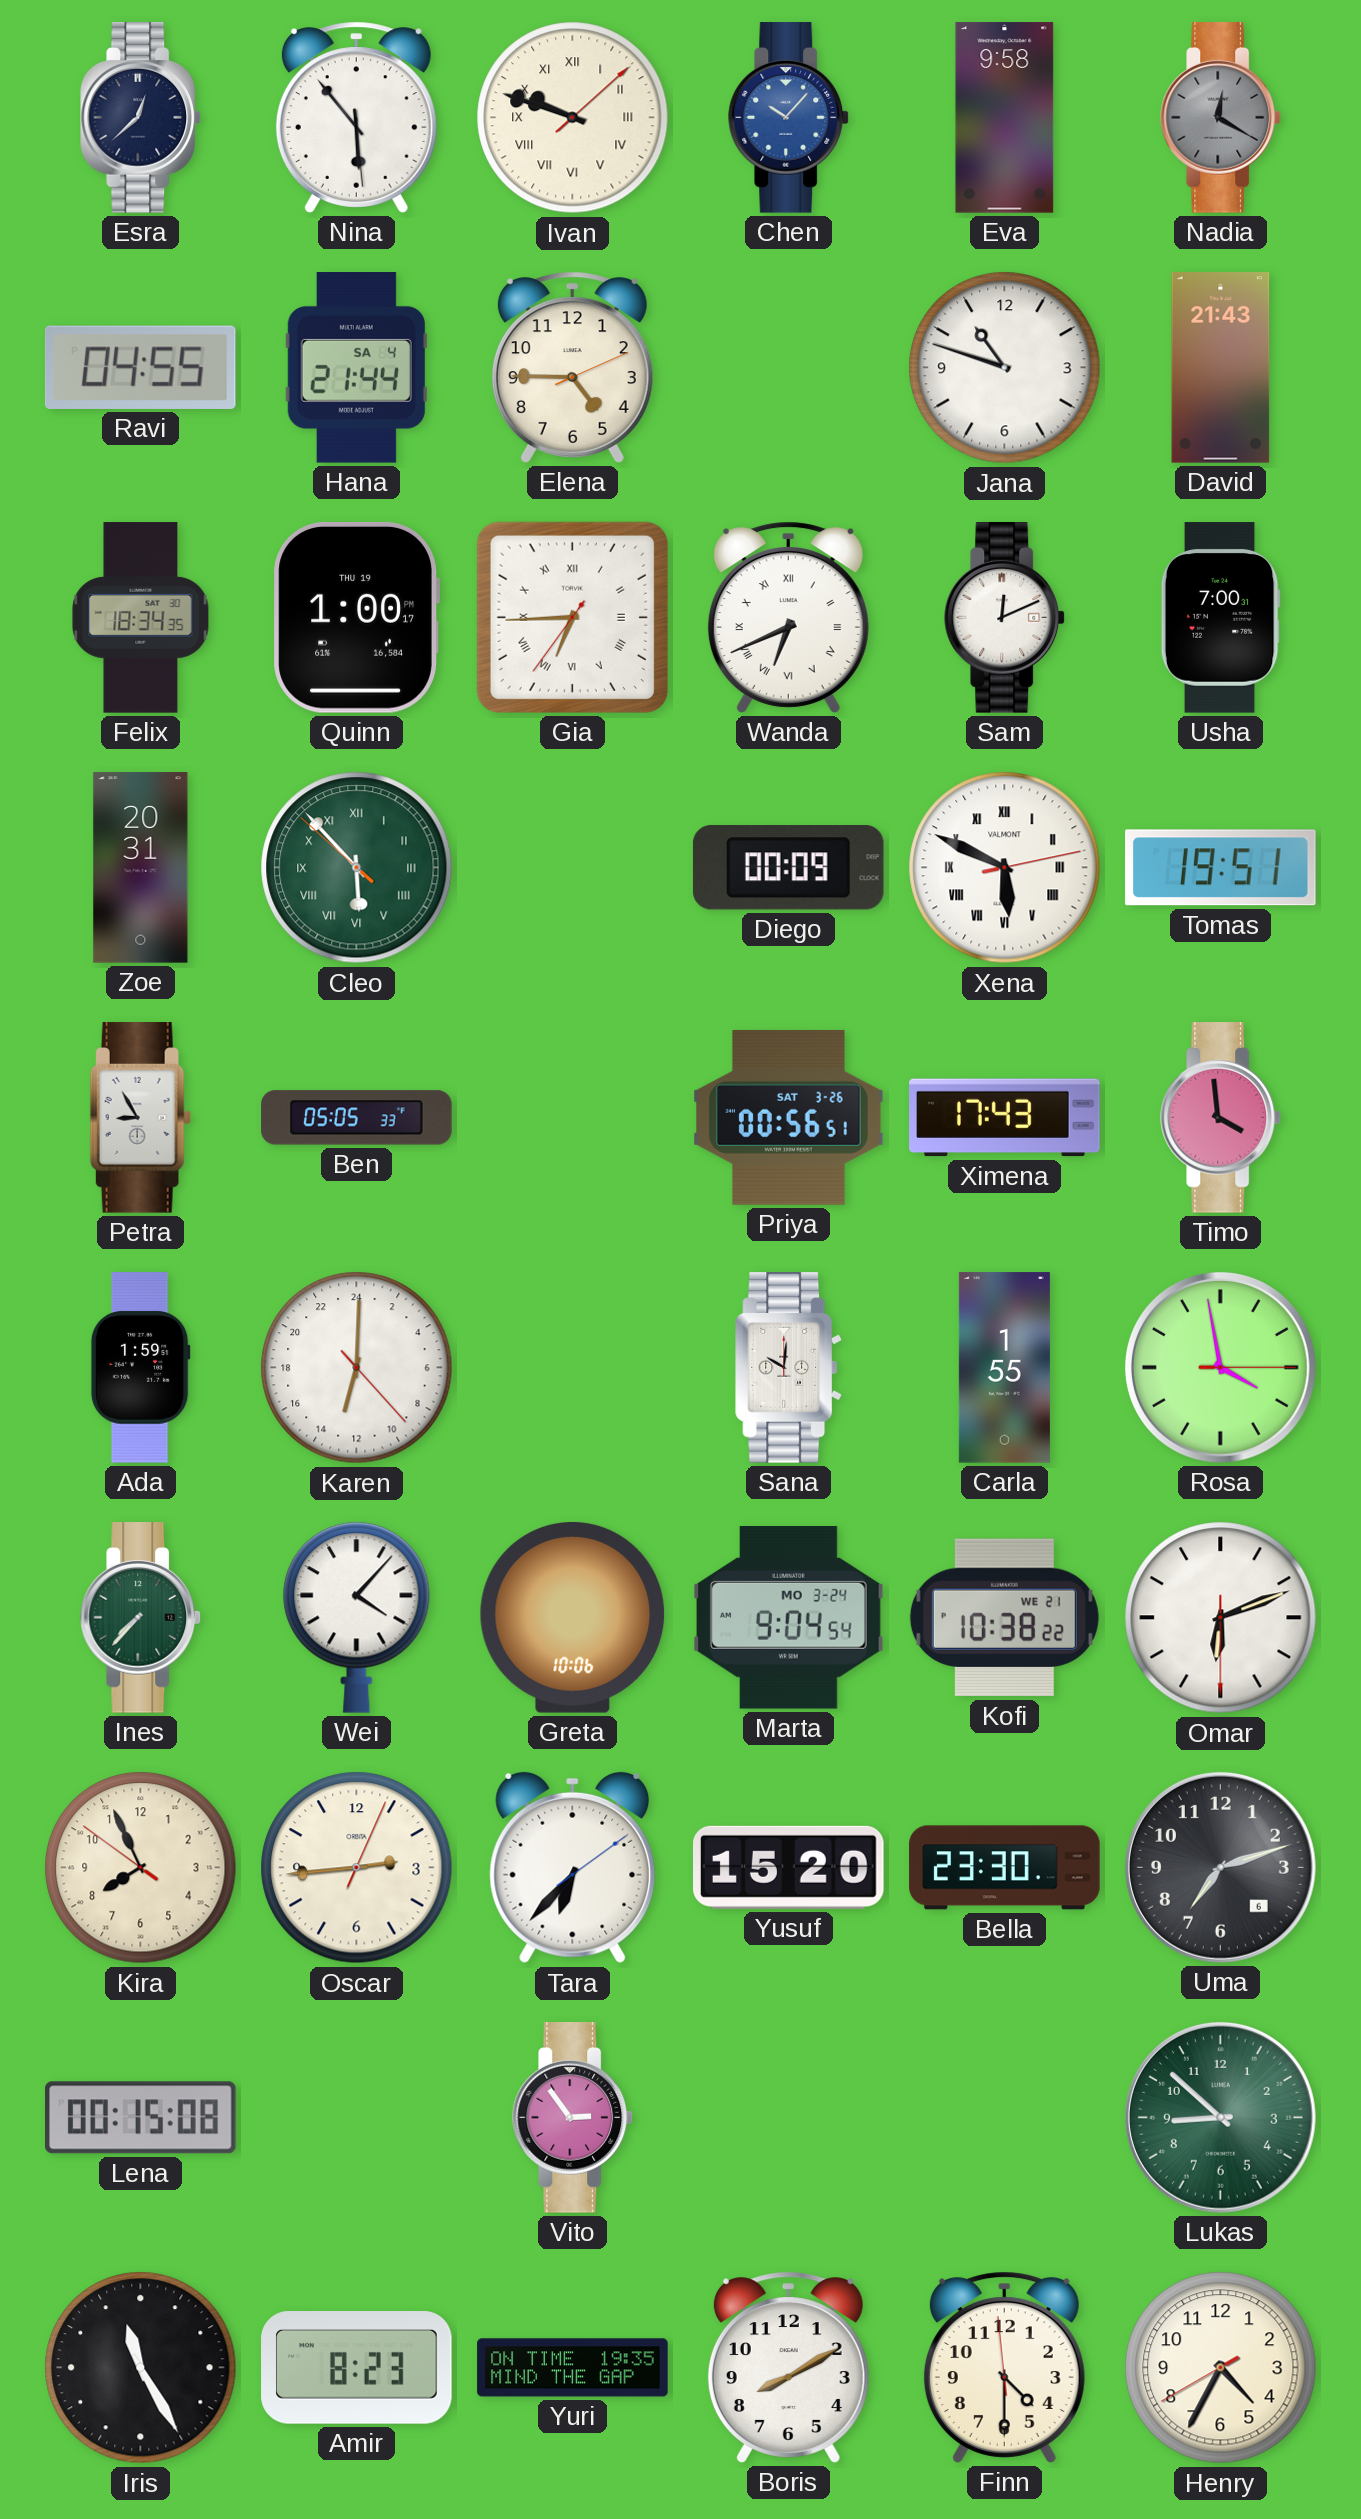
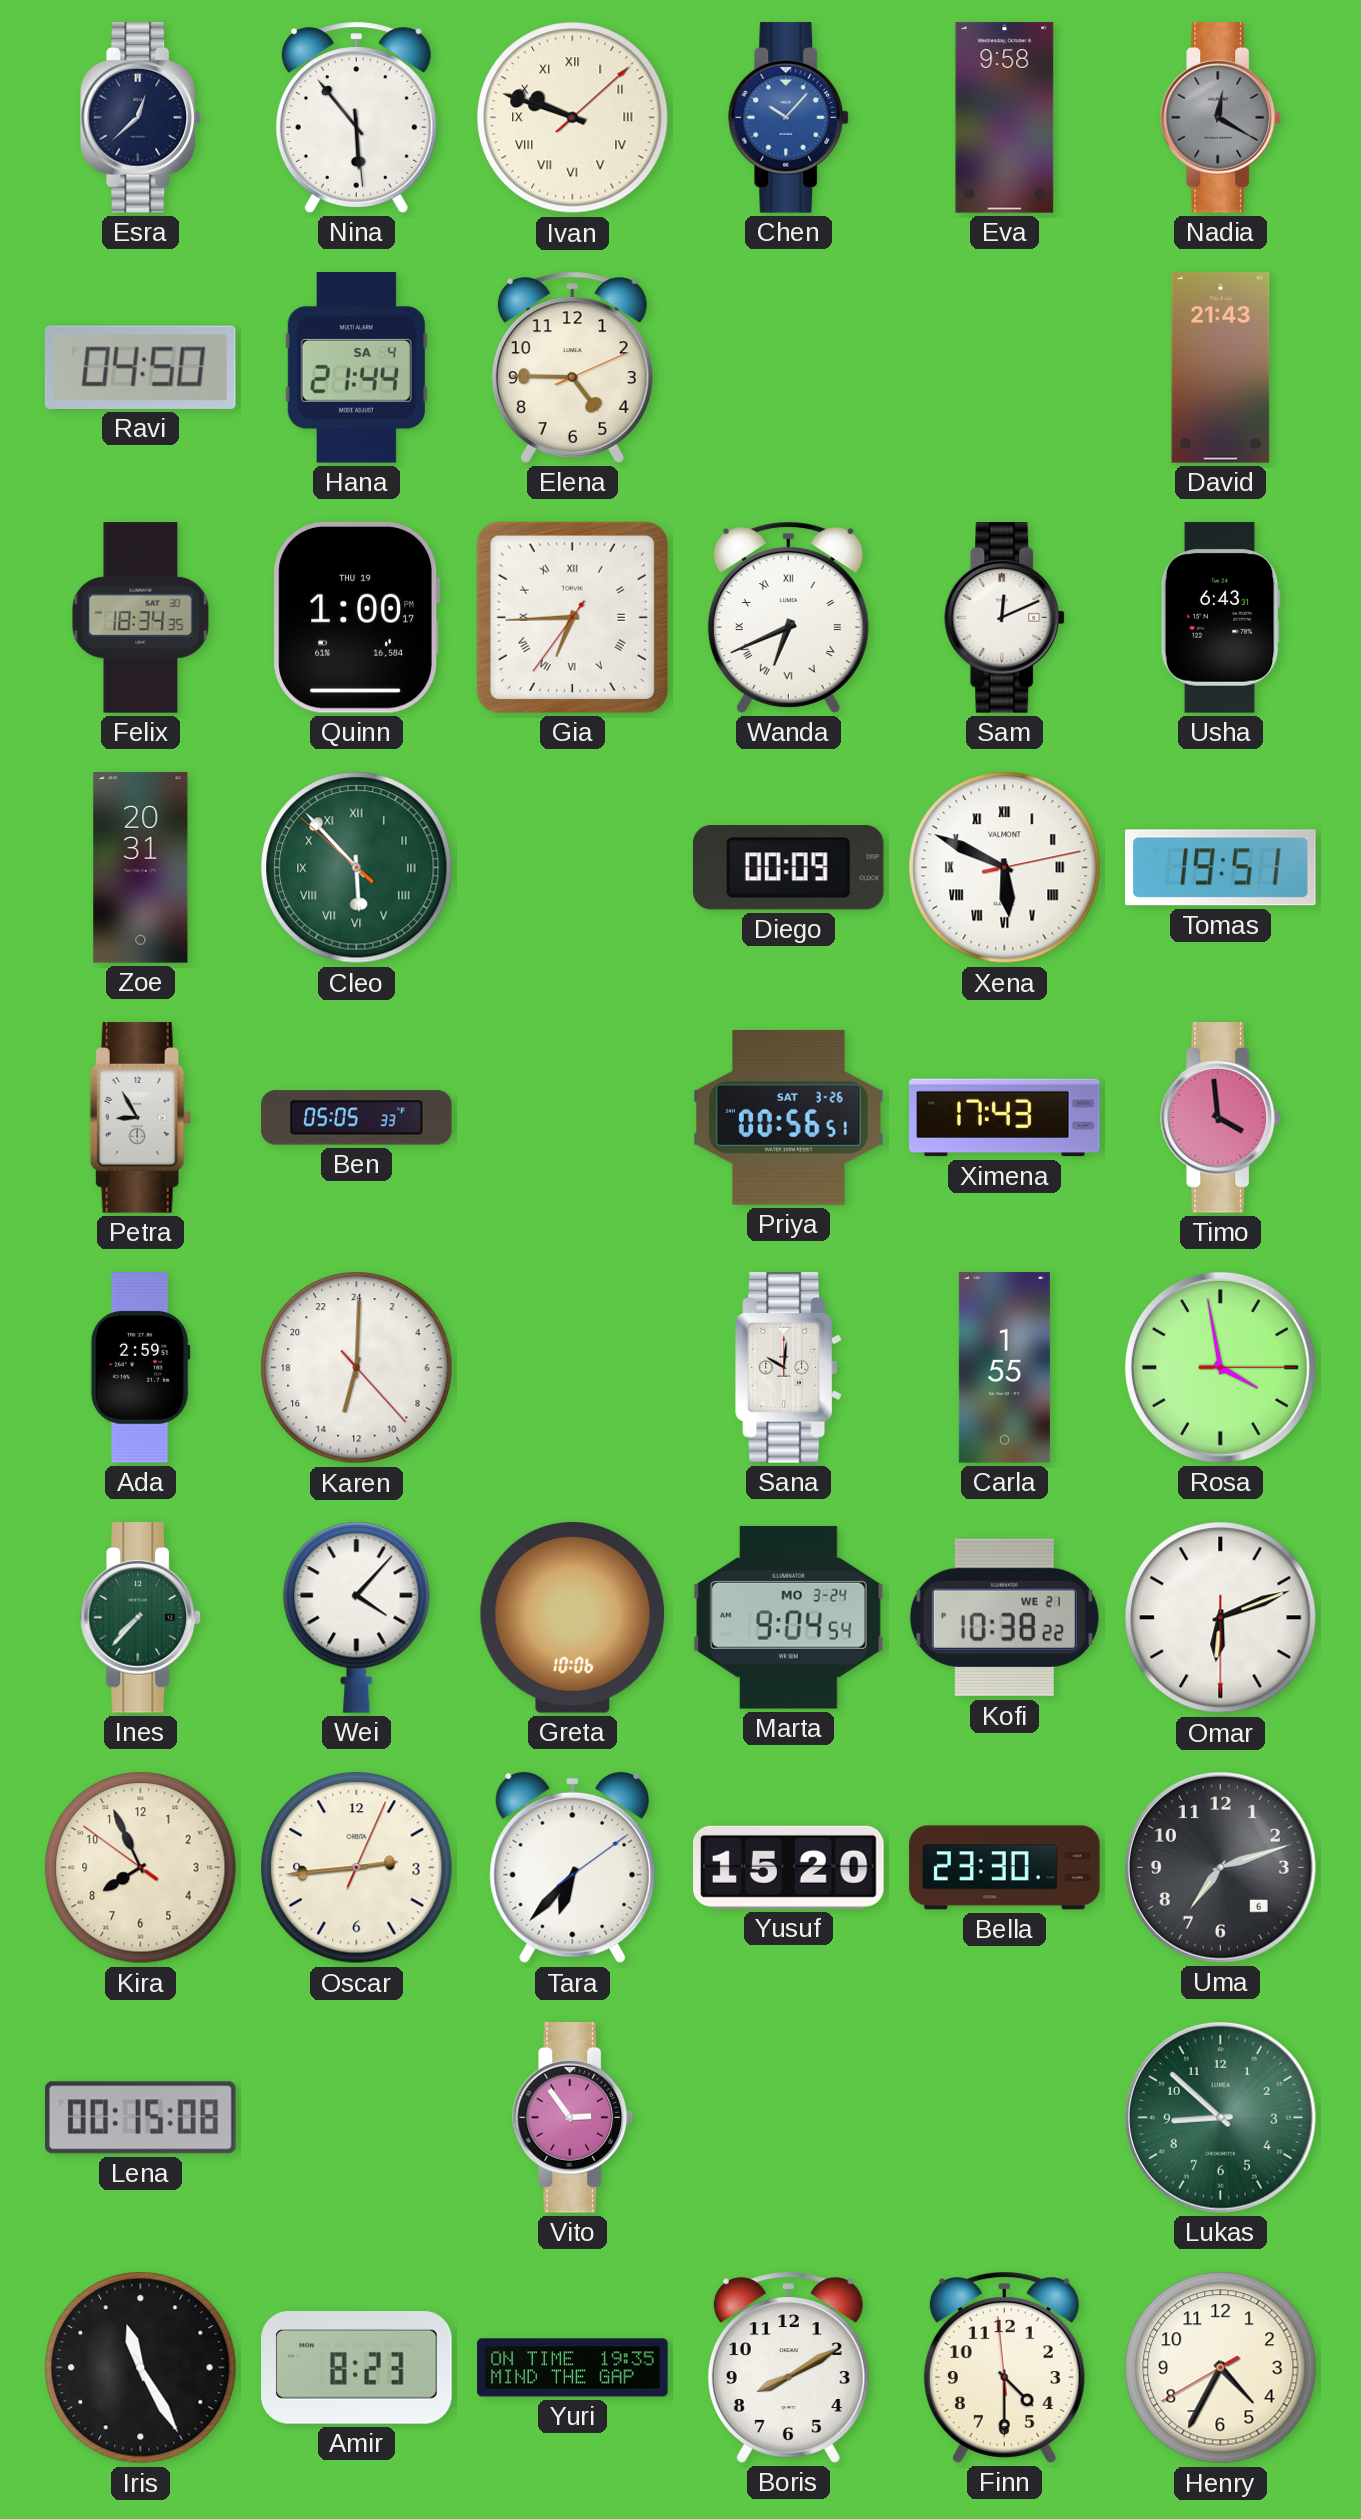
Ravi: 04:55 -> 04:50
Jana: 10:48 -> none
Usha: 7:00 -> 6:43
Ada: 1:59 -> 2:59
